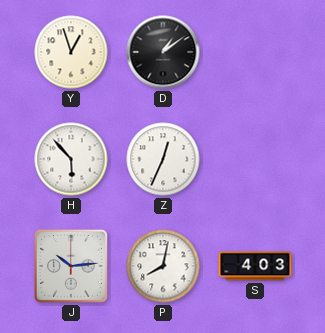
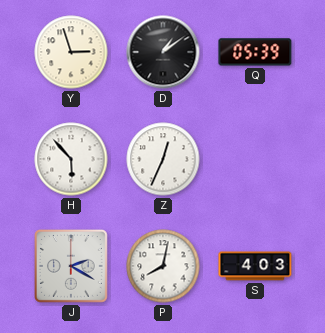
Y: 12:57 -> 2:57
Q: none -> 05:39
J: 10:14 -> 2:20
